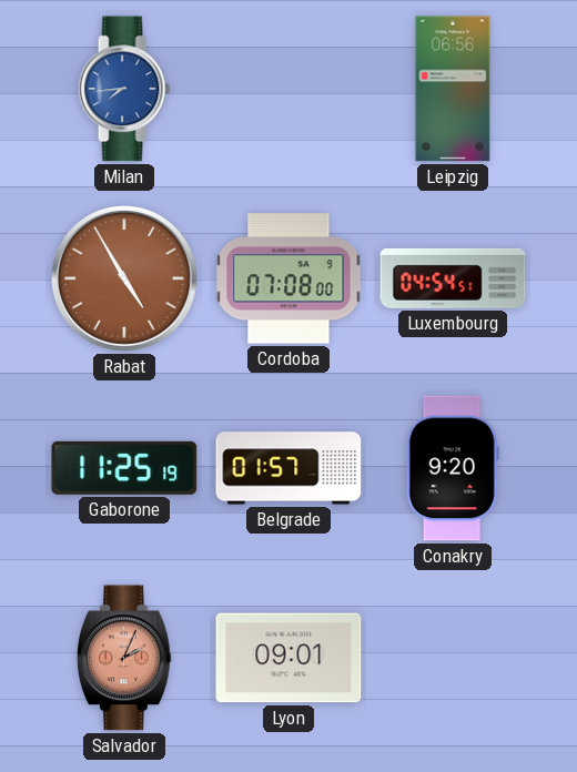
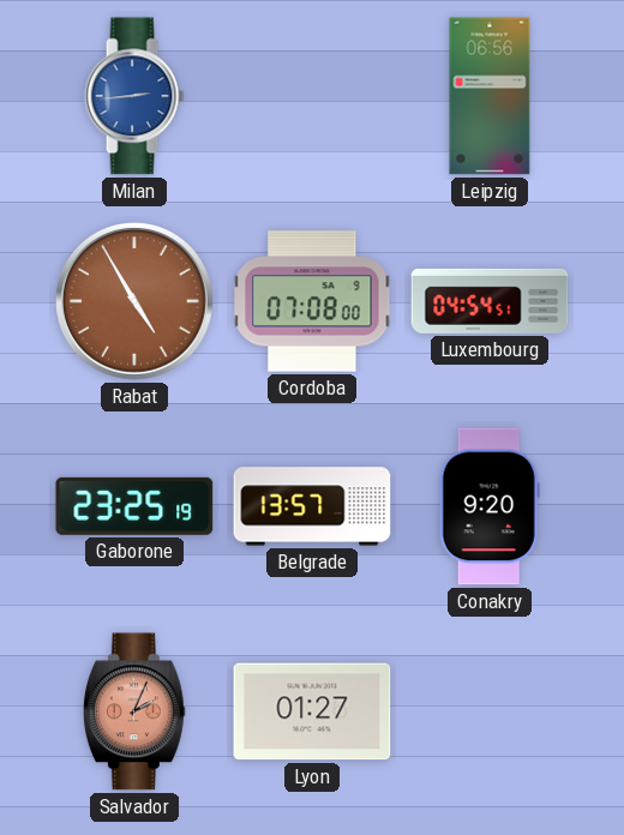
Milan: 7:44 -> 2:44
Gaborone: 11:25 -> 23:25
Belgrade: 01:57 -> 13:57
Lyon: 09:01 -> 01:27
